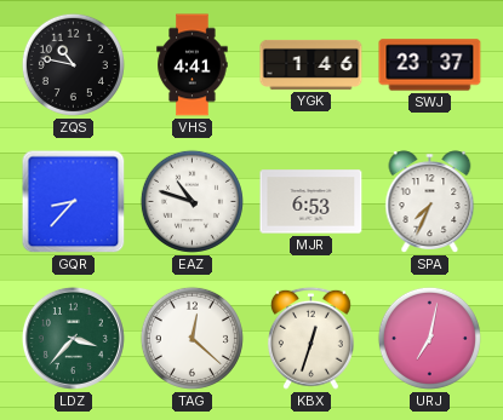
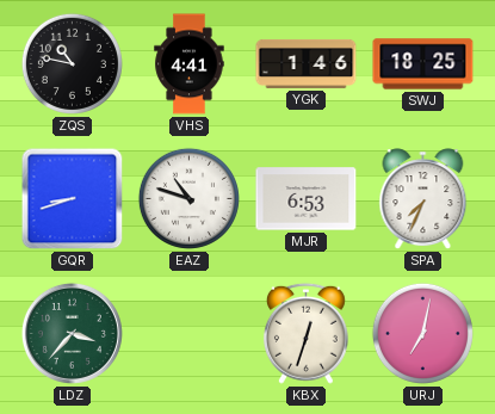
SWJ: 23:37 -> 18:25
GQR: 8:37 -> 8:42
TAG: 12:22 -> none
